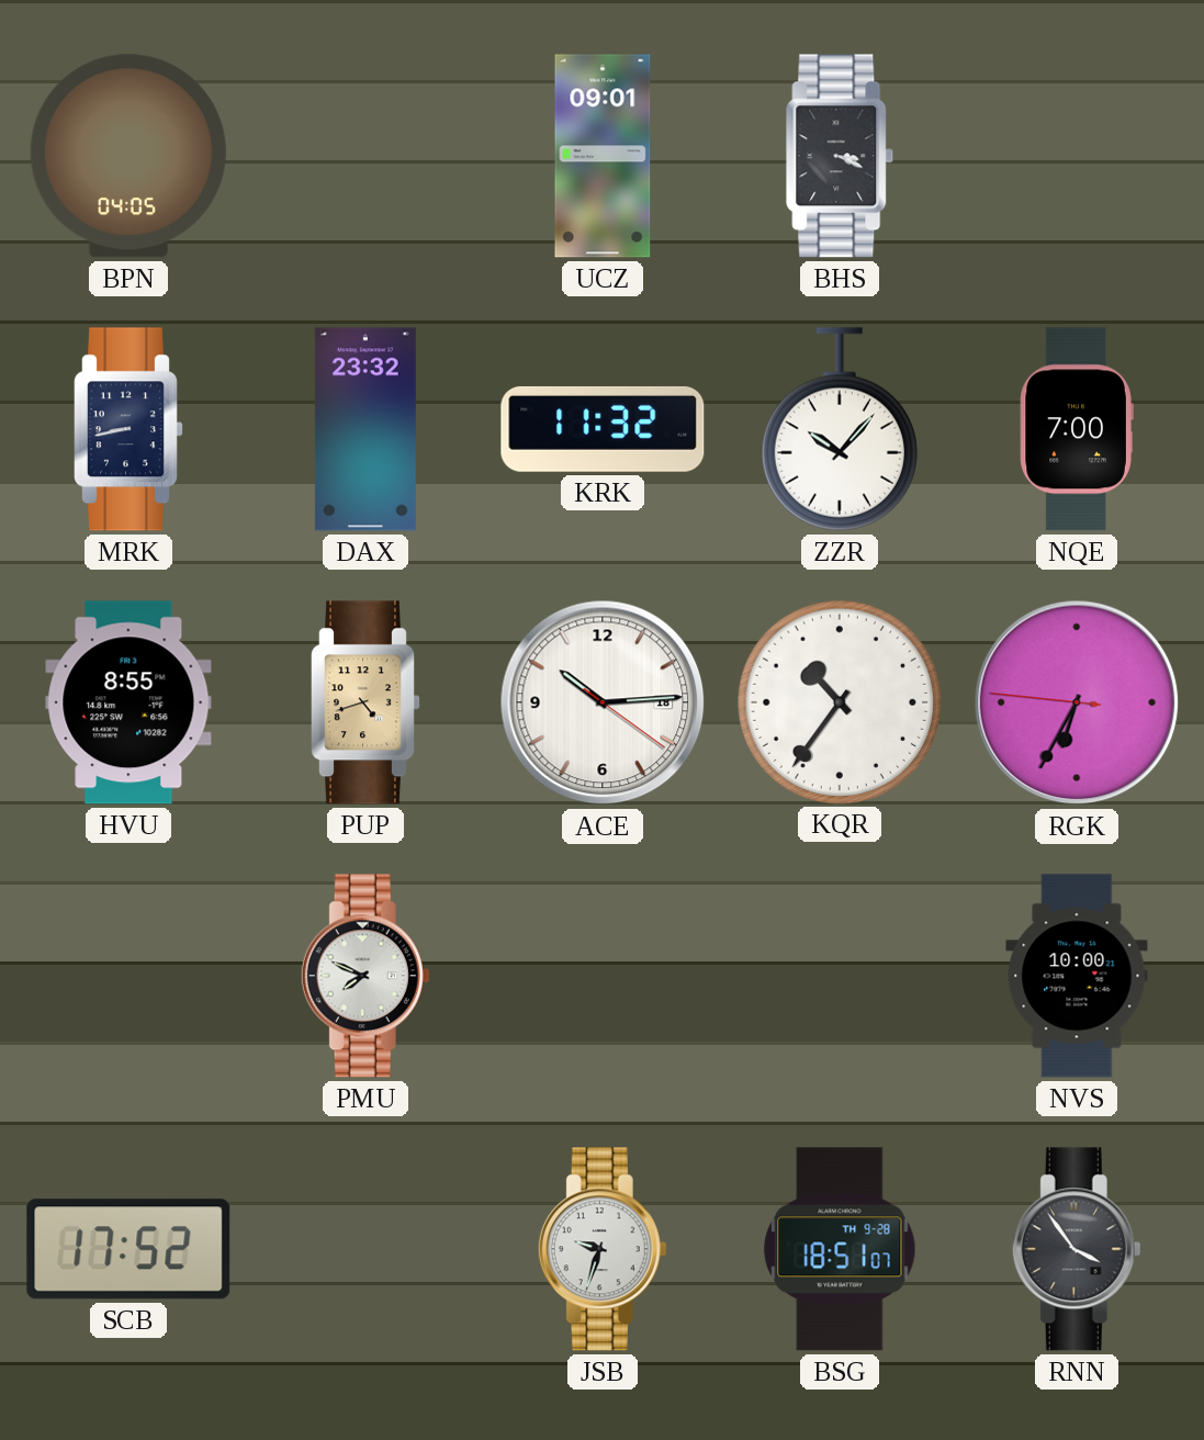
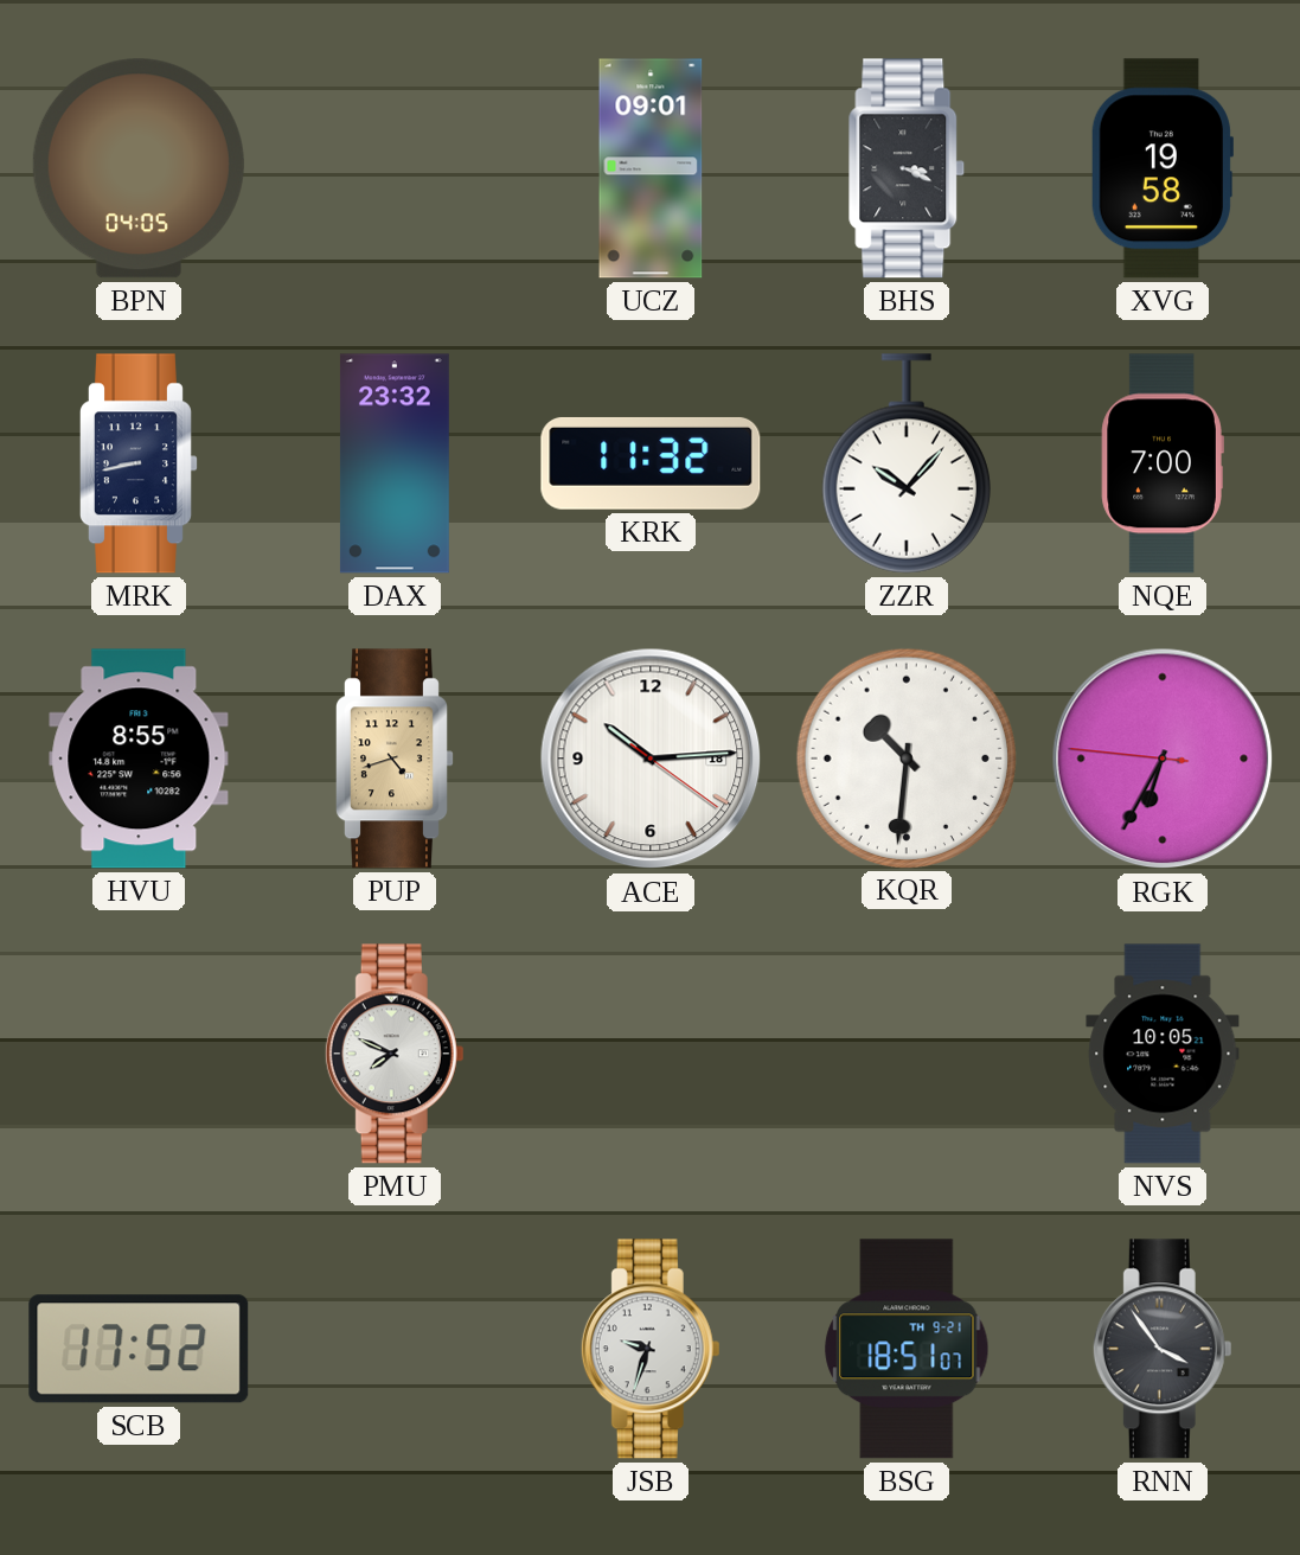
XVG: none -> 19:58
KQR: 10:36 -> 10:31
NVS: 10:00 -> 10:05
BSG date: TH 9-28 -> TH 9-21
